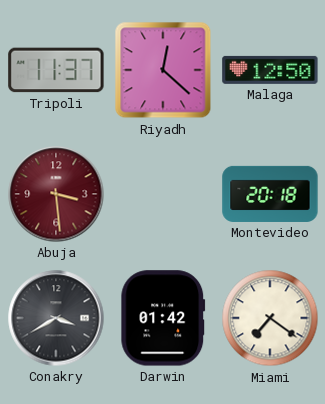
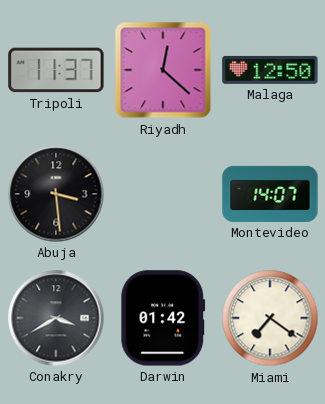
Abuja dial: burgundy -> black
Montevideo: 20:18 -> 14:07
